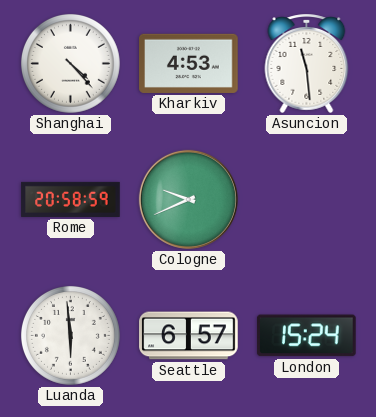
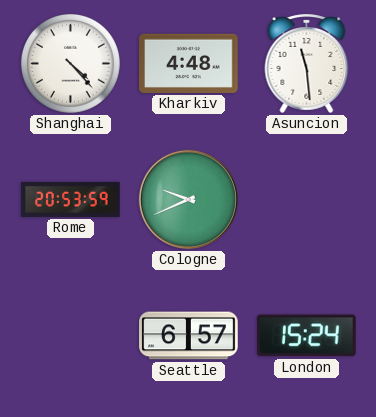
Kharkiv: 4:53 -> 4:48
Rome: 20:58 -> 20:53
Luanda: 5:59 -> none
